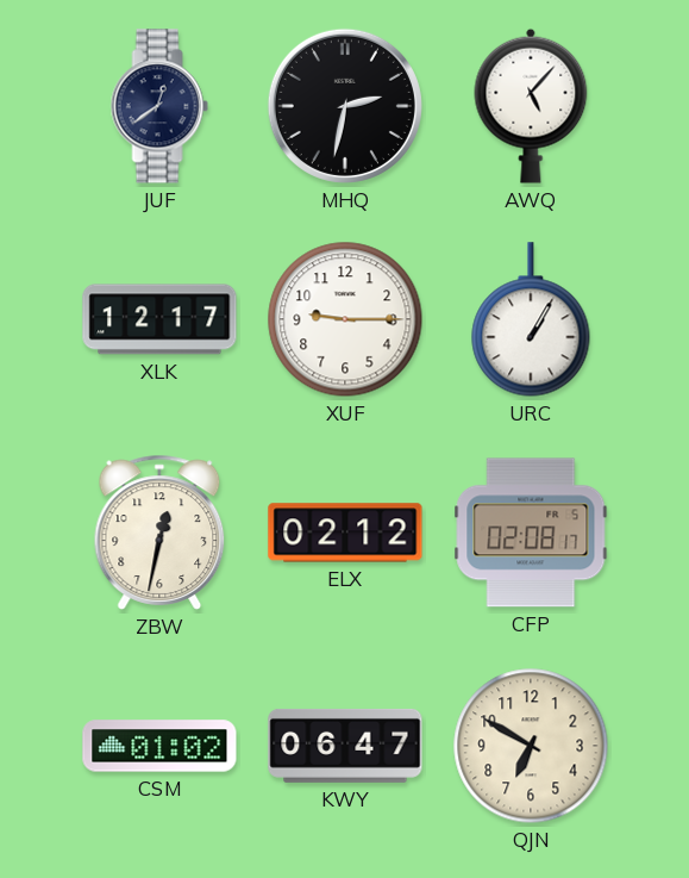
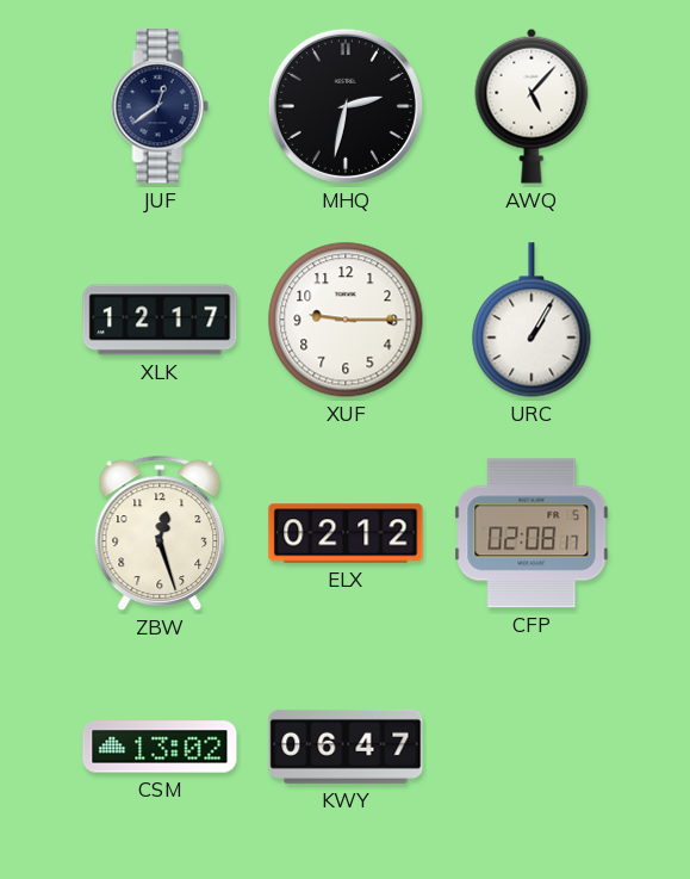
ZBW: 12:32 -> 12:27
CSM: 01:02 -> 13:02
QJN: 6:50 -> none
